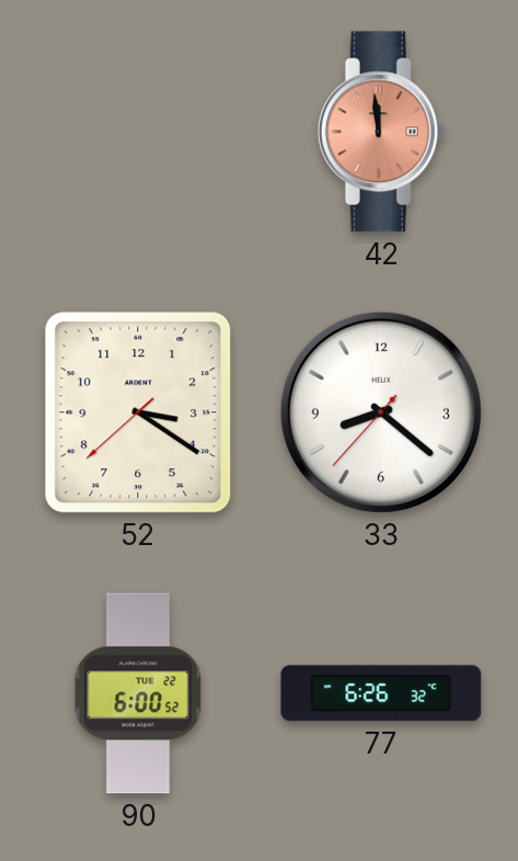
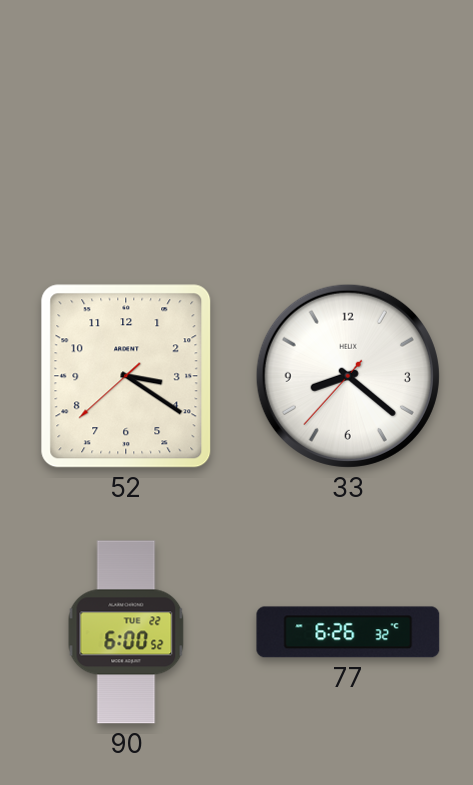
42: 11:59 -> none
